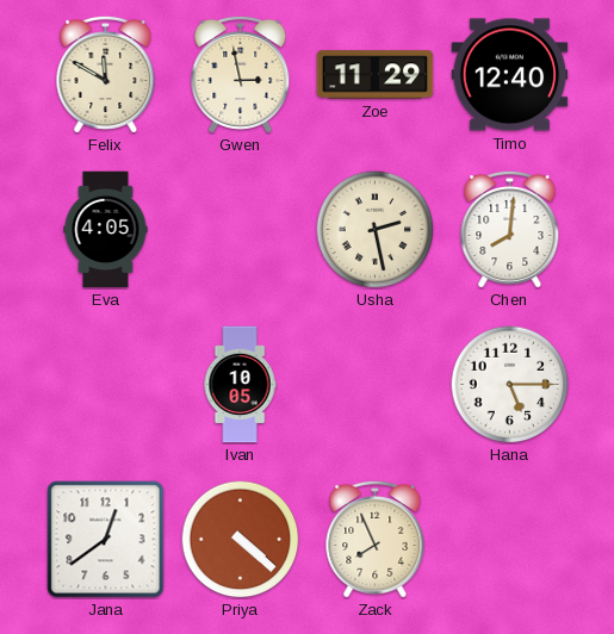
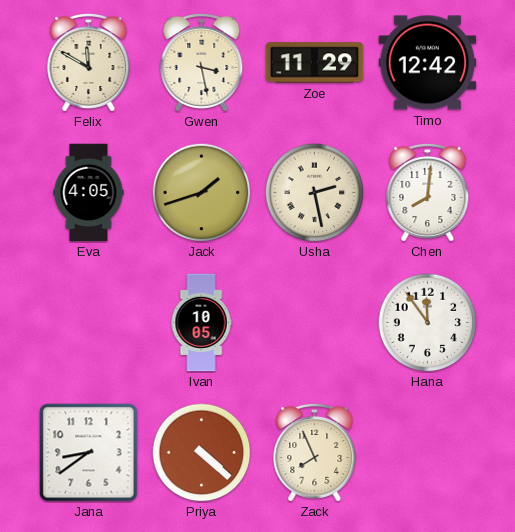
Gwen: 2:58 -> 3:28
Timo: 12:40 -> 12:42
Jack: none -> 1:42
Hana: 5:15 -> 11:54
Jana: 12:39 -> 8:39
